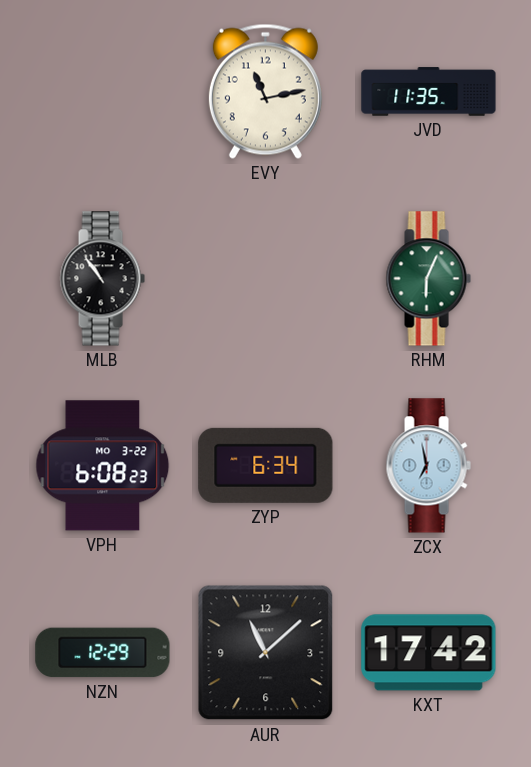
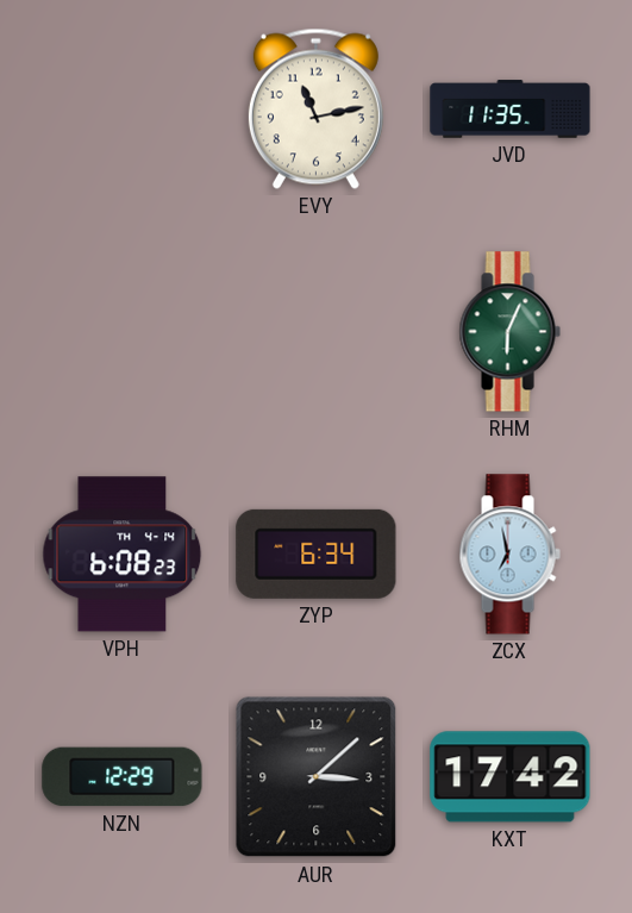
MLB: 10:54 -> none
VPH date: MO 3-22 -> TH 4-14
AUR: 11:08 -> 3:08
